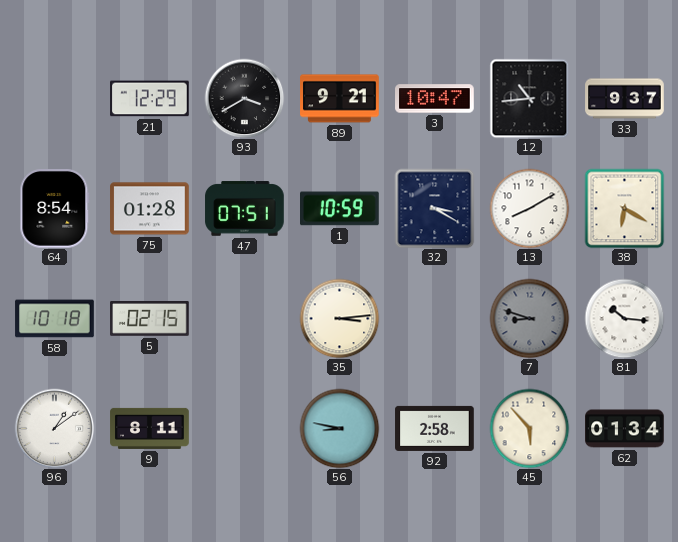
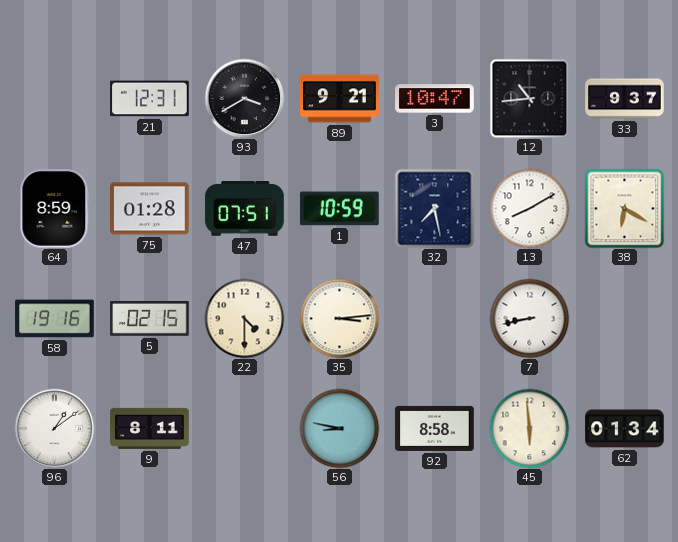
21: 12:29 -> 12:31
64: 8:54 -> 8:59
32: 3:20 -> 7:28
58: 10:18 -> 19:16
22: none -> 4:30
7: 8:48 -> 8:43
7 dial: grey -> white
81: 10:16 -> none
92: 2:58 -> 8:58
45: 5:53 -> 5:59
